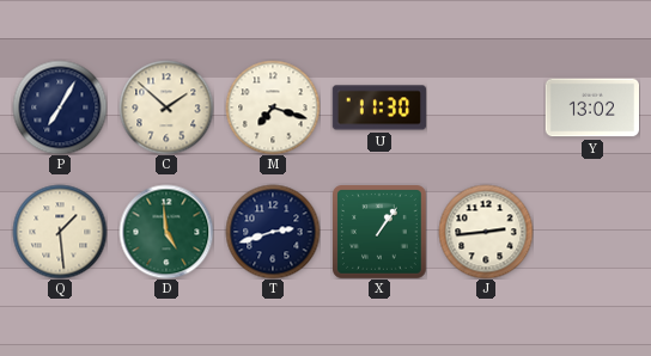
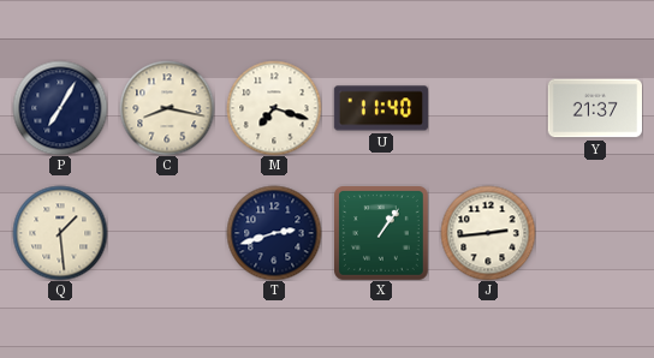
C: 1:52 -> 8:17
U: 11:30 -> 11:40
Y: 13:02 -> 21:37
D: 4:59 -> none
